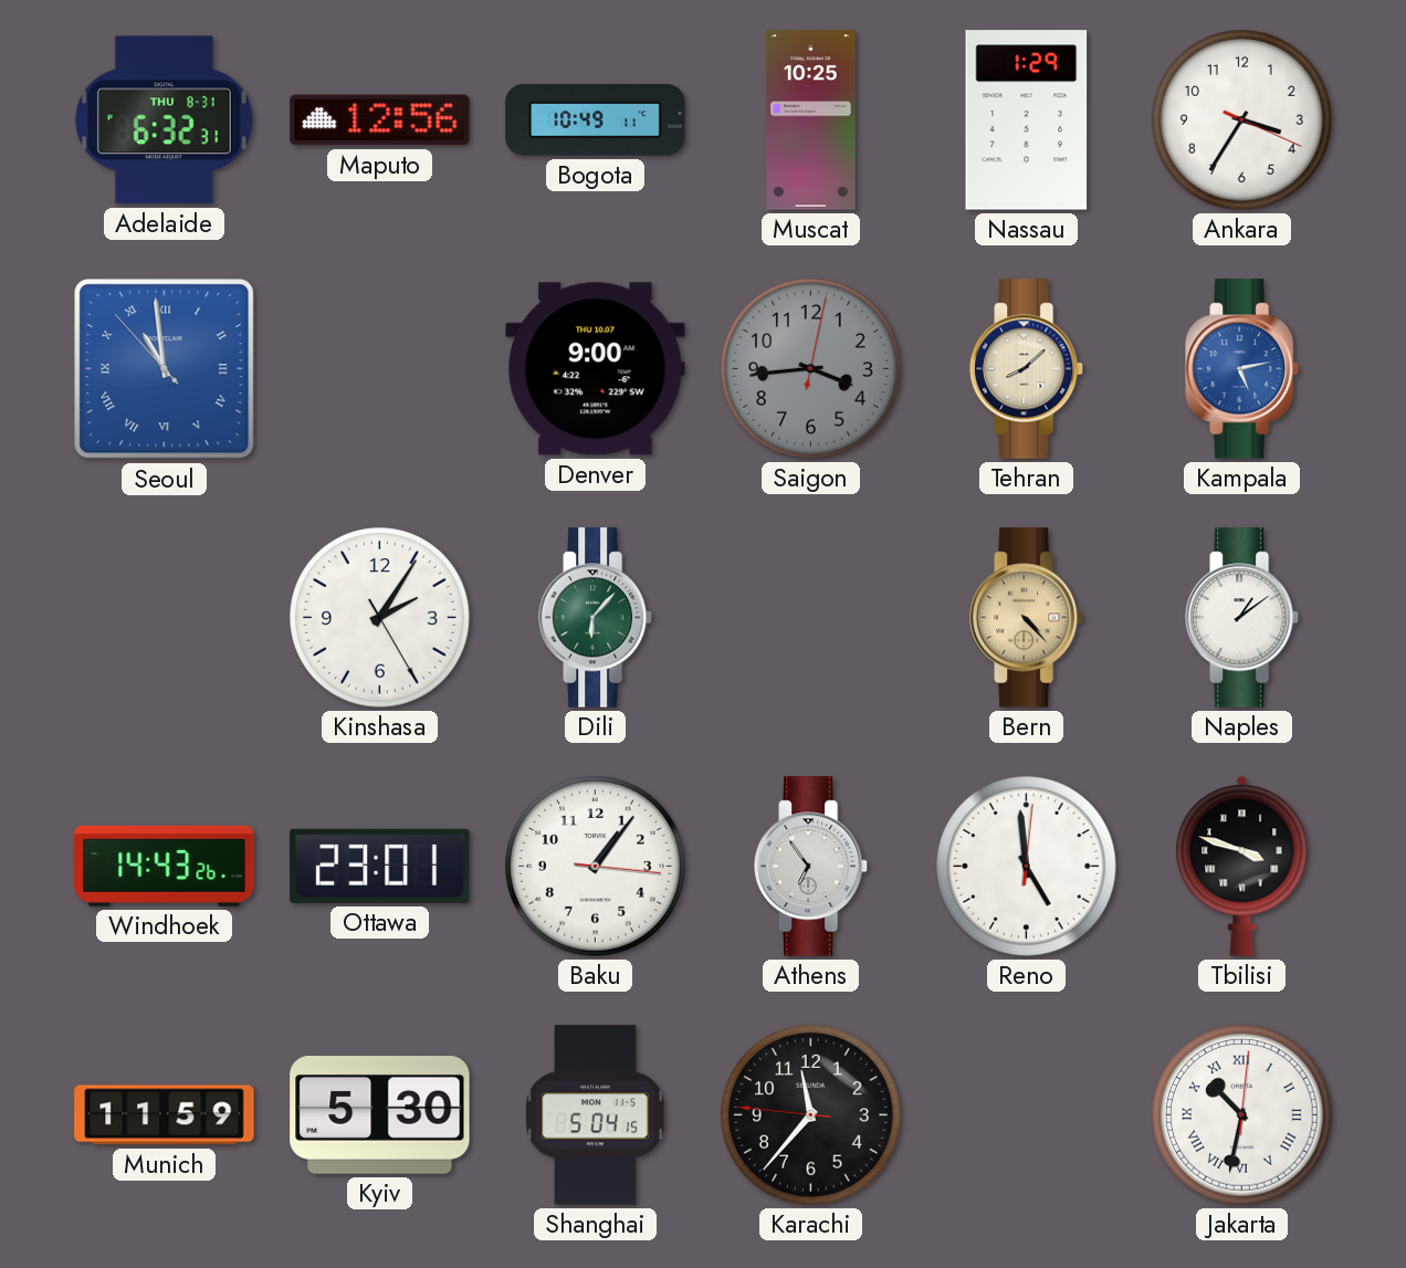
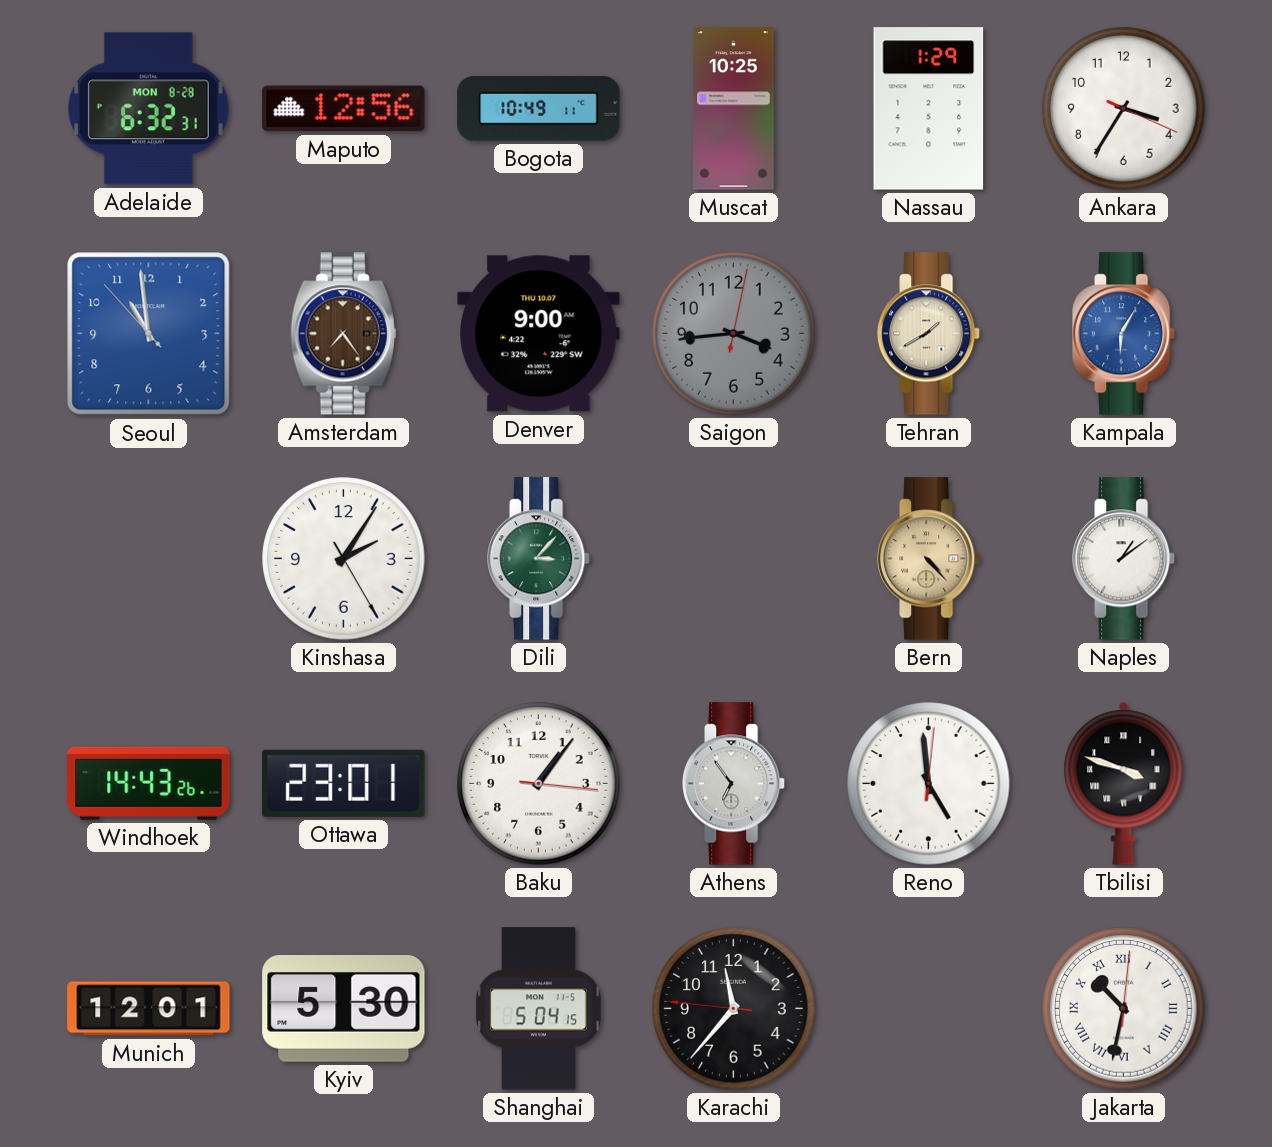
Adelaide date: THU 8-31 -> MON 8-28
Seoul numerals: Roman -> Arabic
Amsterdam: none -> 7:24
Tehran: 8:08 -> 1:40
Kampala: 5:13 -> 6:05
Dili: 6:07 -> 3:07
Munich: 11:59 -> 12:01
